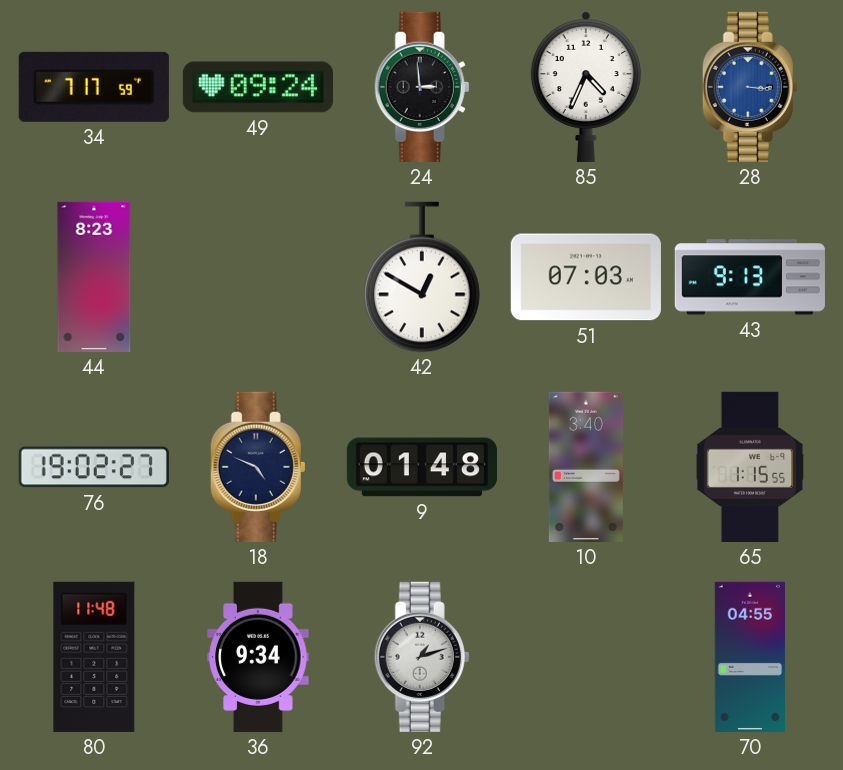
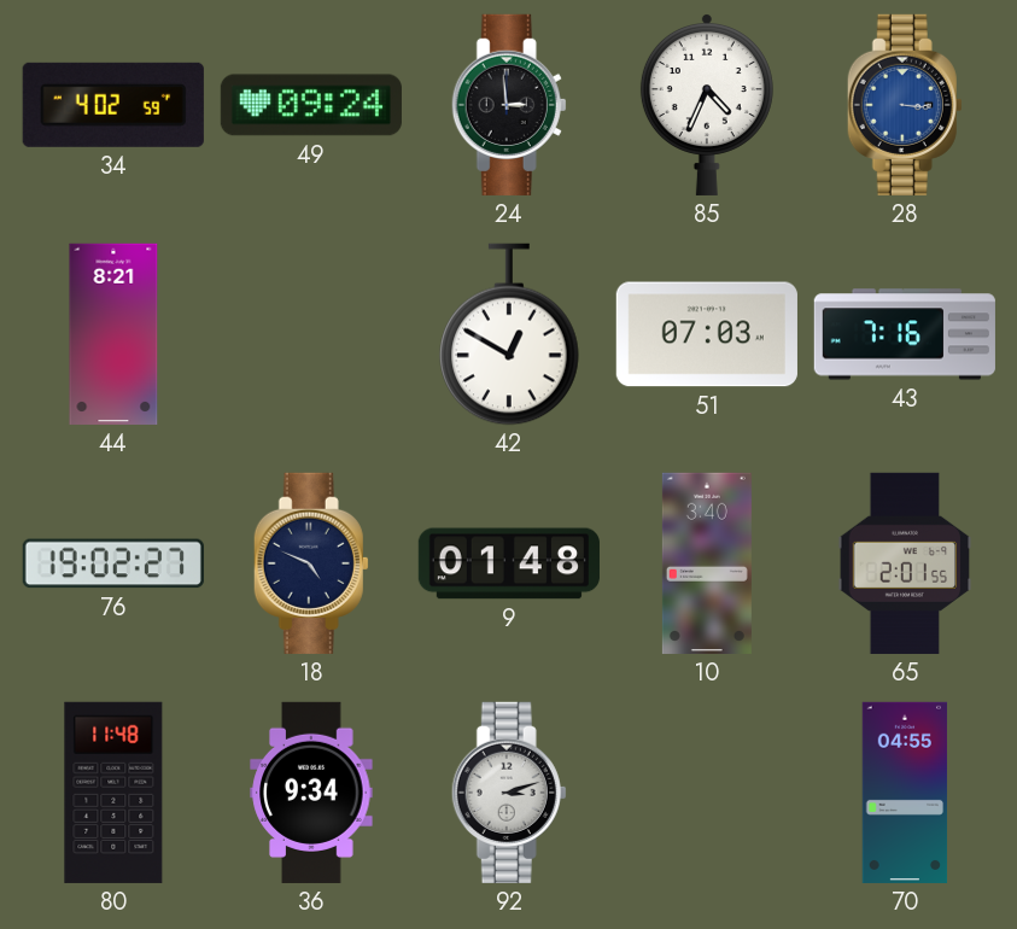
34: 7:17 -> 4:02
44: 8:23 -> 8:21
43: 9:13 -> 7:16
65: 1:15 -> 2:01
92: 1:12 -> 3:12
